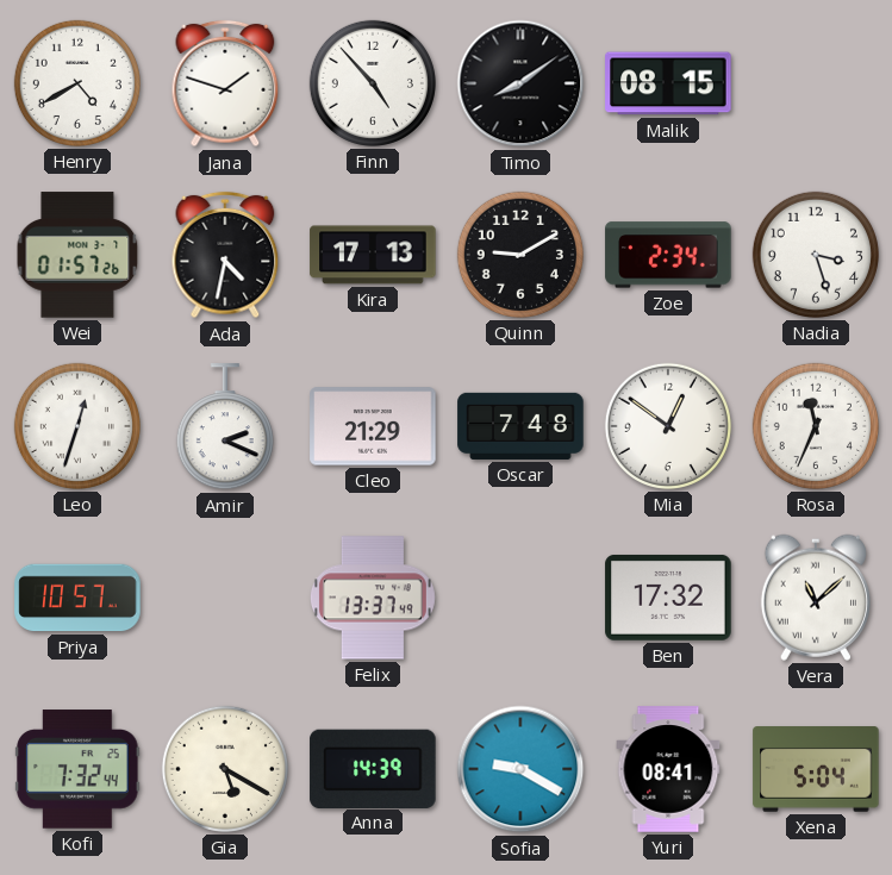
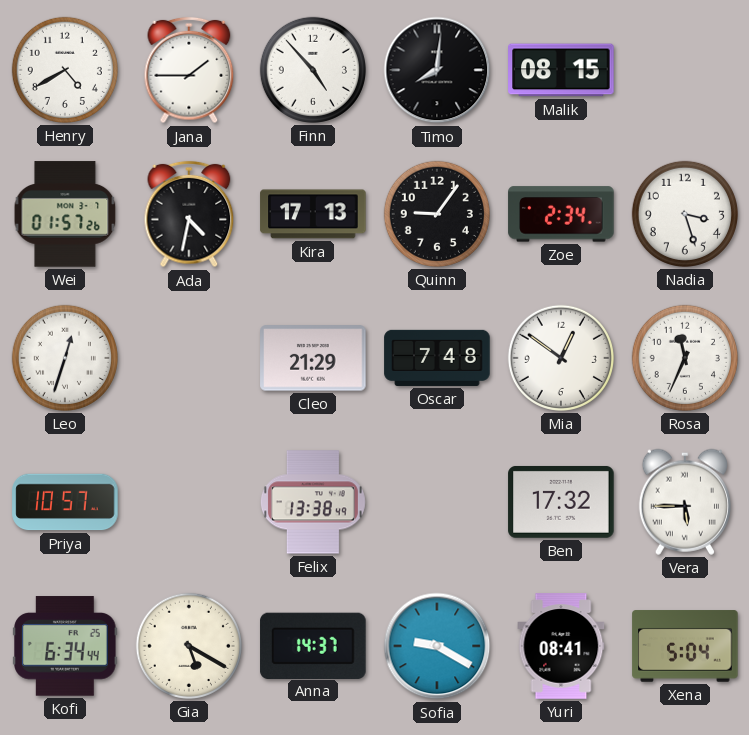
Jana: 1:48 -> 1:45
Timo: 8:09 -> 8:01
Quinn: 9:10 -> 9:06
Amir: 2:19 -> none
Felix: 13:37 -> 13:38
Vera: 11:08 -> 5:45
Kofi: 7:32 -> 6:34
Anna: 14:39 -> 14:37
